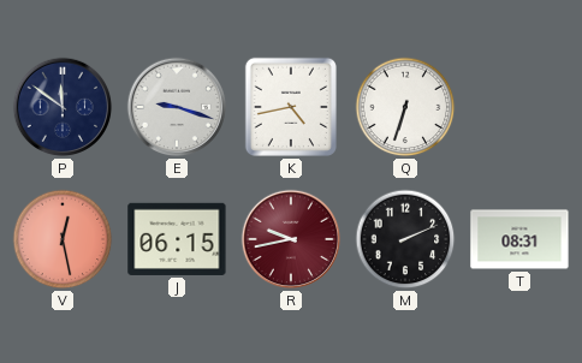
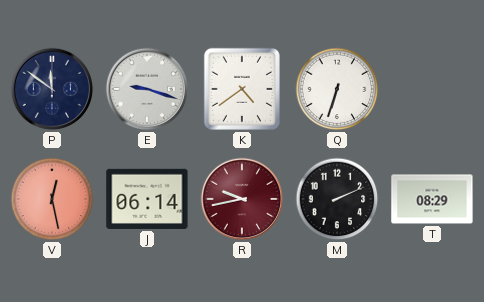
K: 4:43 -> 4:39
J: 06:15 -> 06:14
T: 08:31 -> 08:29
